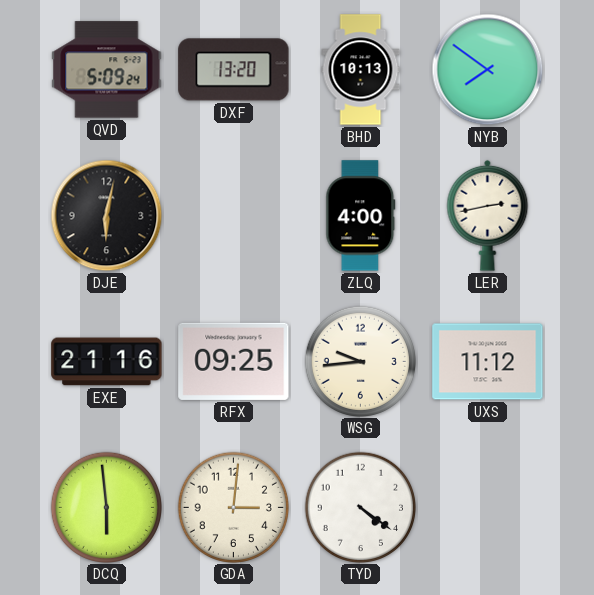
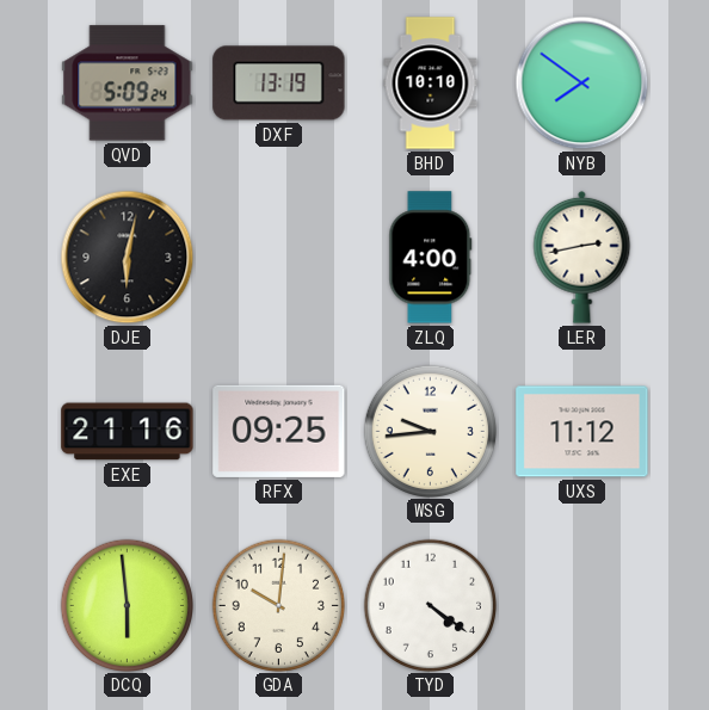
DXF: 13:20 -> 13:19
BHD: 10:13 -> 10:10
GDA: 3:01 -> 10:01
